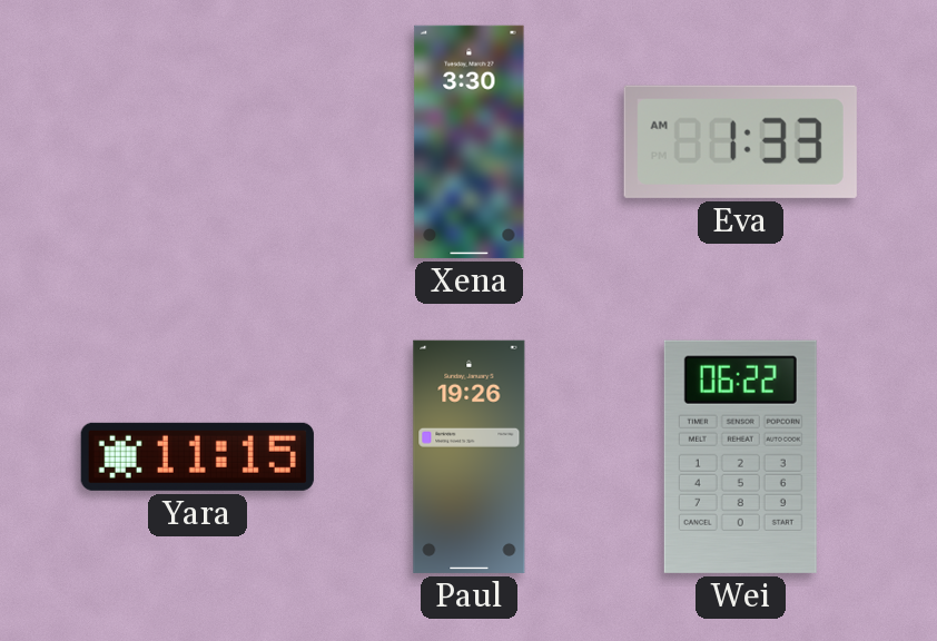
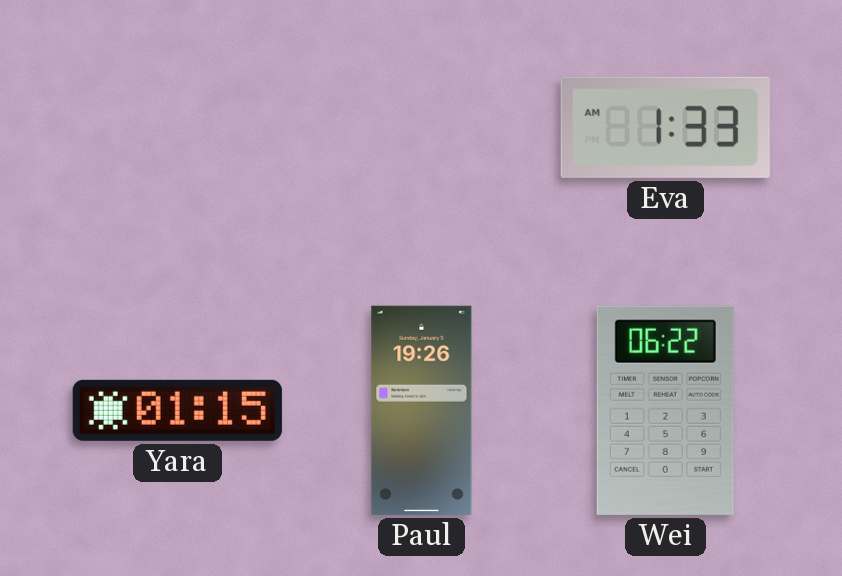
Xena: 3:30 -> none
Yara: 11:15 -> 01:15
